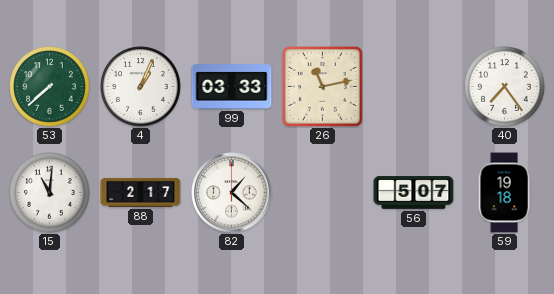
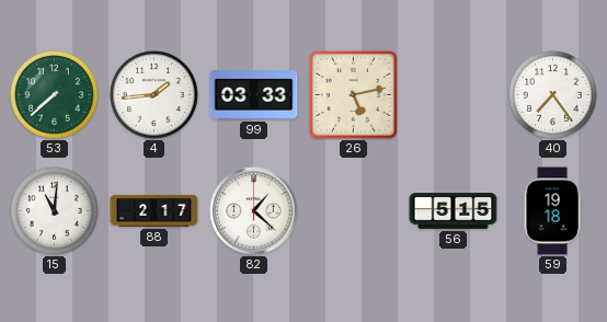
4: 1:04 -> 1:44
26: 11:13 -> 5:13
56: 5:07 -> 5:15
